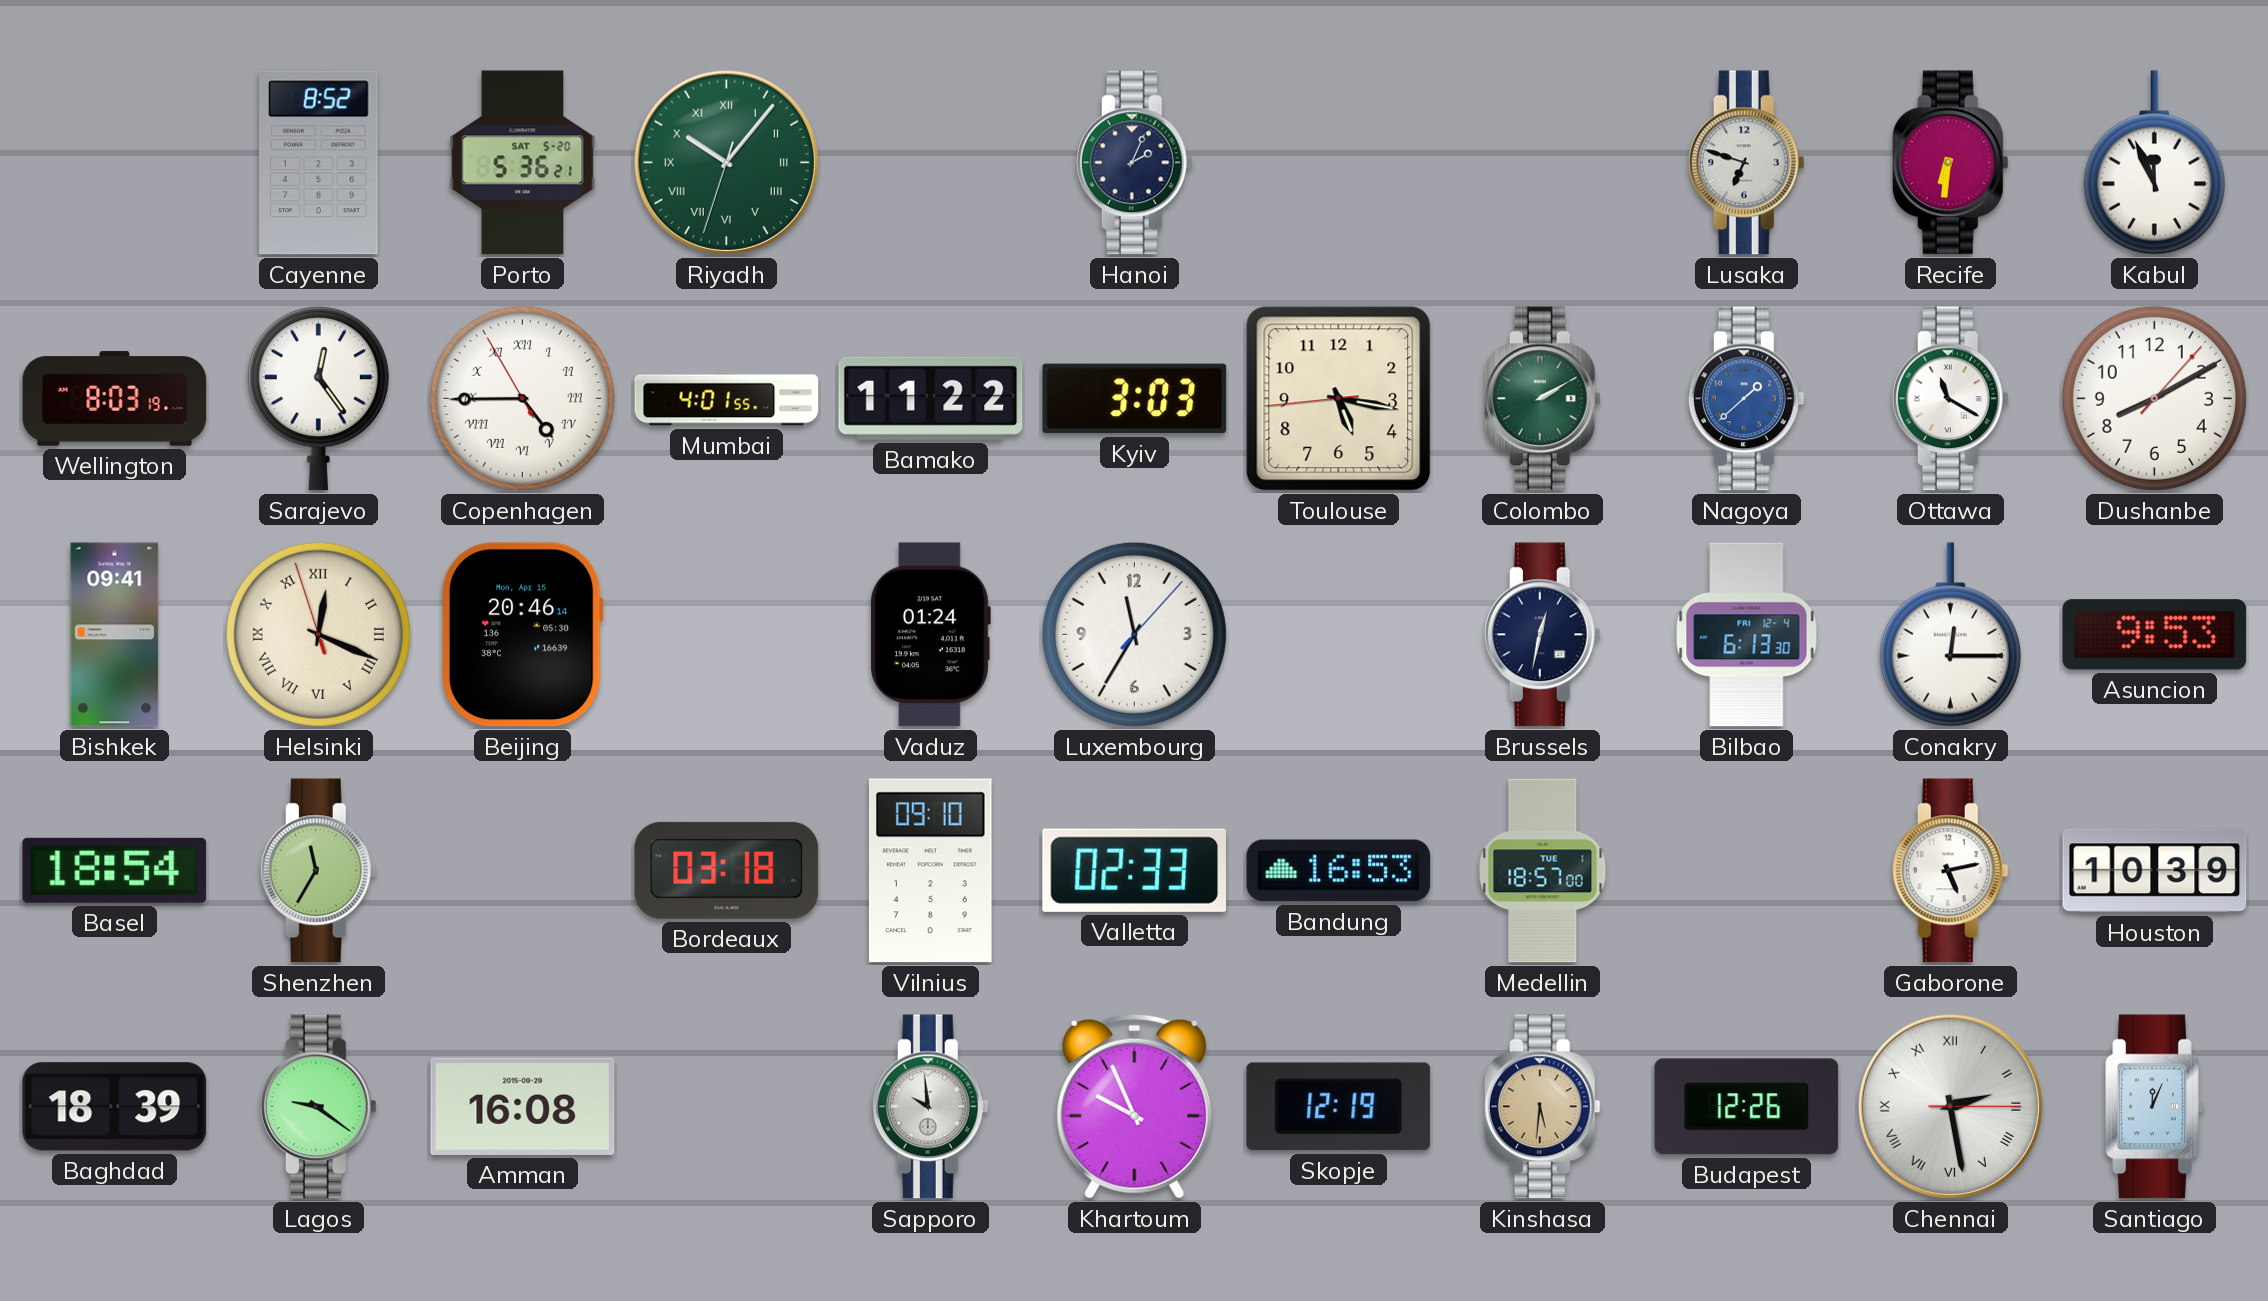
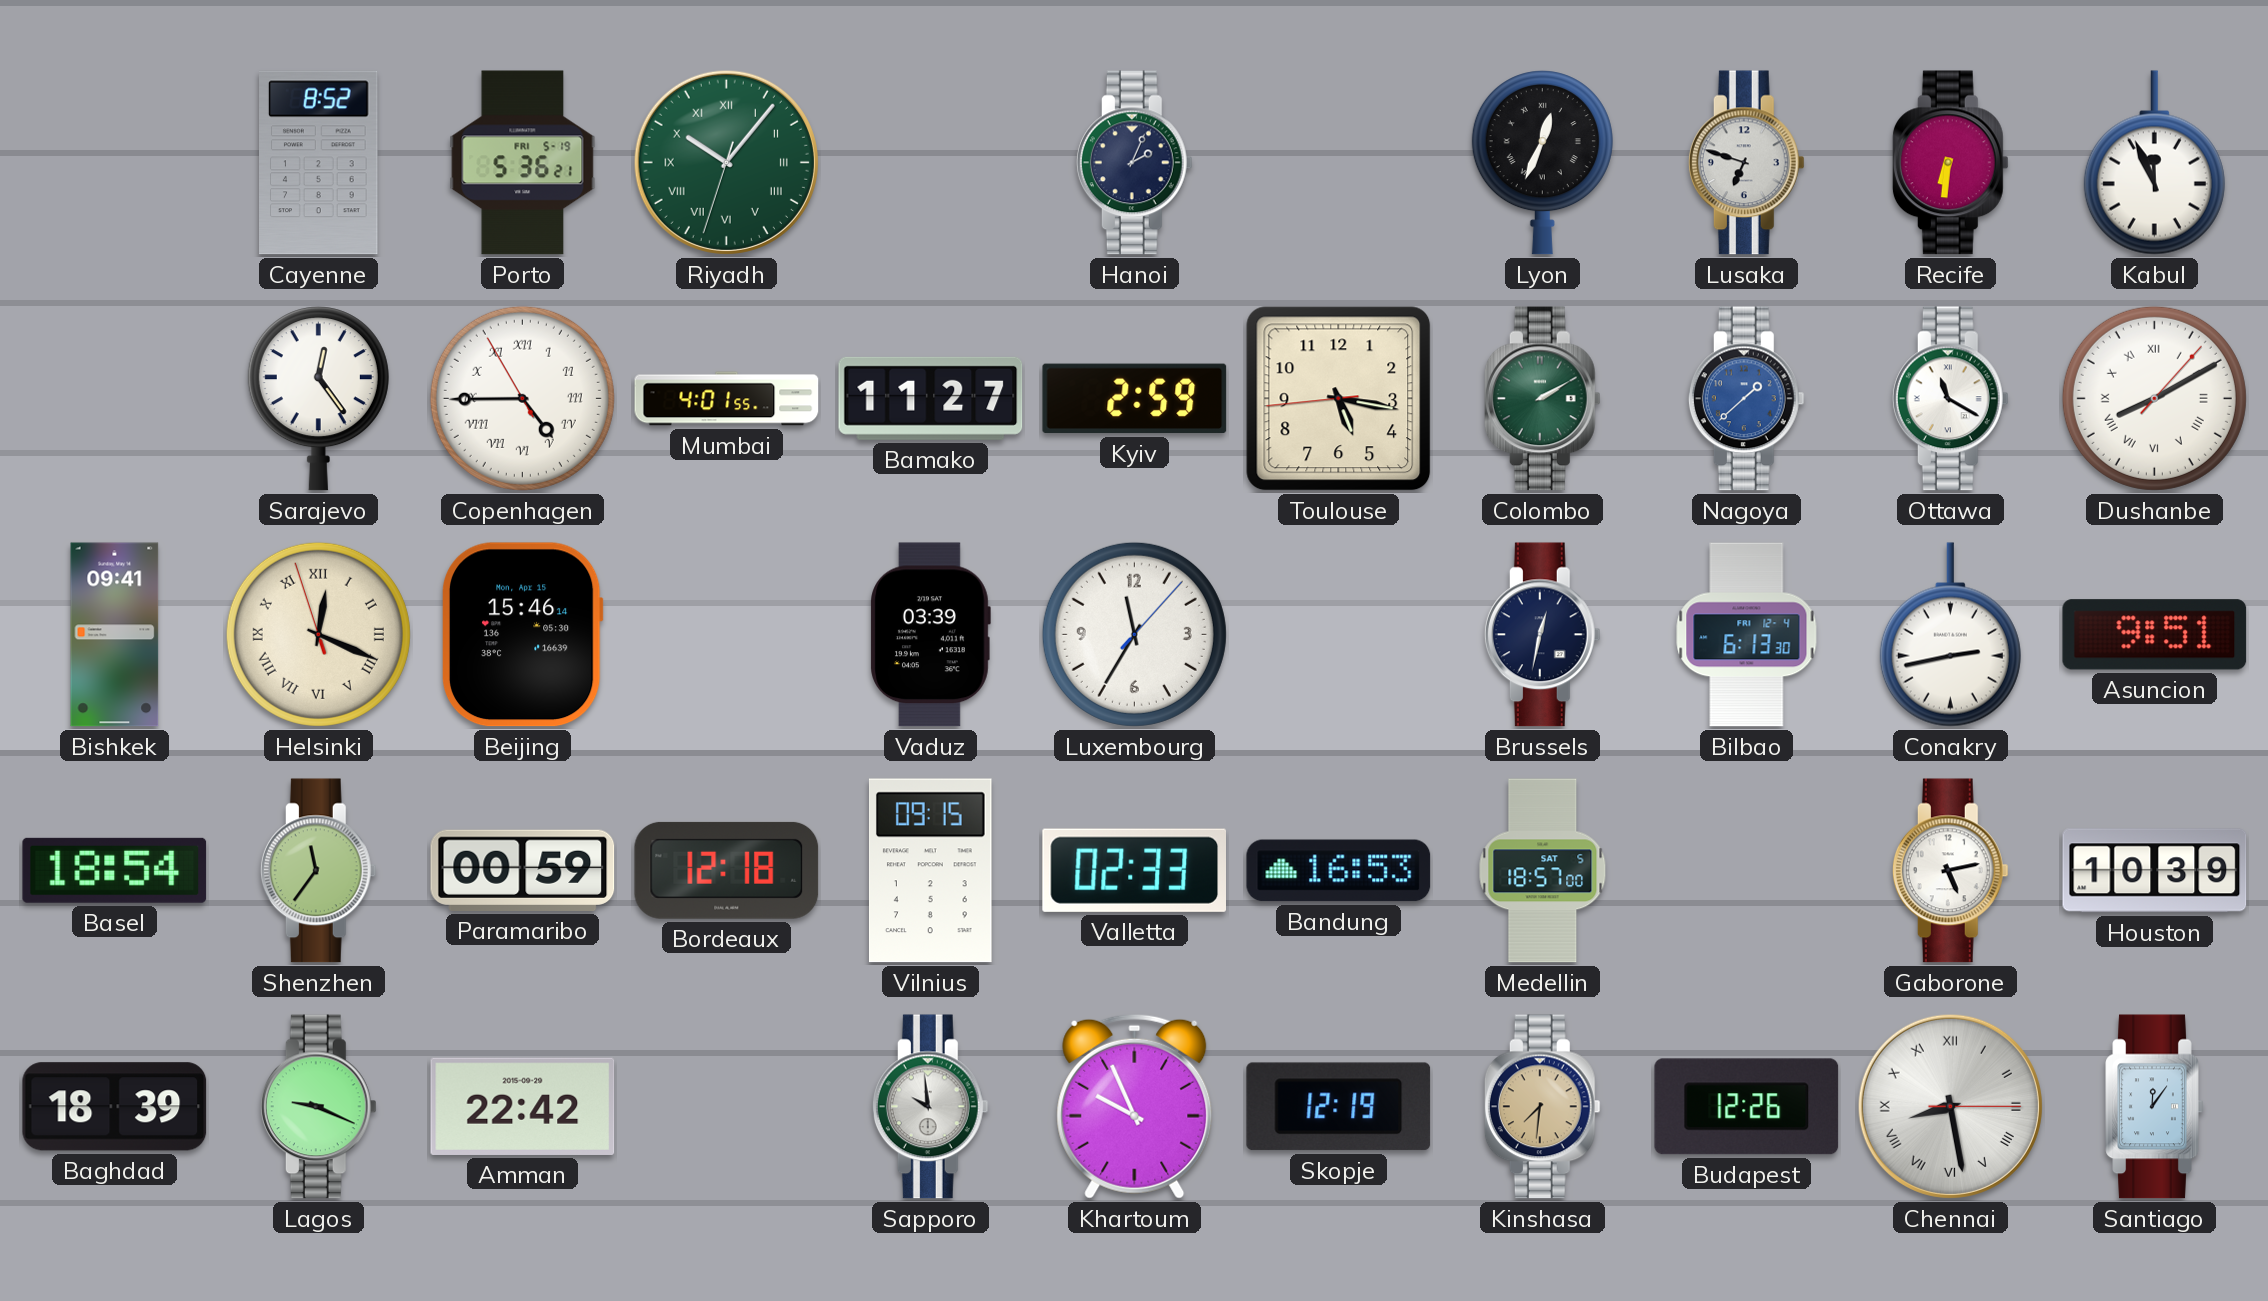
Porto date: SAT 5-20 -> FRI 5-19
Lyon: none -> 12:34
Wellington: 8:03 -> none
Bamako: 11:22 -> 11:27
Kyiv: 3:03 -> 2:59
Dushanbe numerals: Arabic -> Roman
Beijing: 20:46 -> 15:46
Vaduz: 01:24 -> 03:39
Conakry: 12:15 -> 2:43
Asuncion: 9:53 -> 9:51
Shenzhen: 11:35 -> 11:36
Paramaribo: none -> 00:59
Bordeaux: 03:18 -> 12:18
Vilnius: 09:10 -> 09:15
Medellin date: TUE 1 -> SAT 5
Lagos: 9:21 -> 9:19
Amman: 16:08 -> 22:42
Kinshasa: 5:31 -> 7:31
Chennai: 2:28 -> 8:28
Santiago: 12:04 -> 12:06
